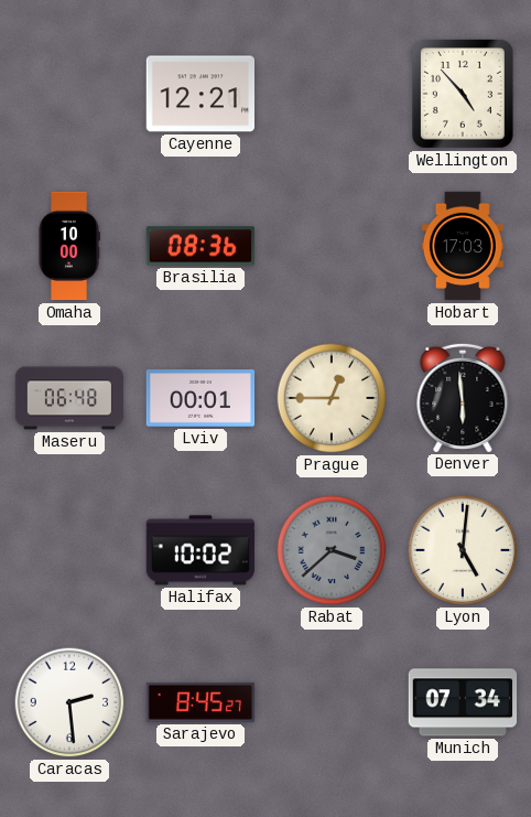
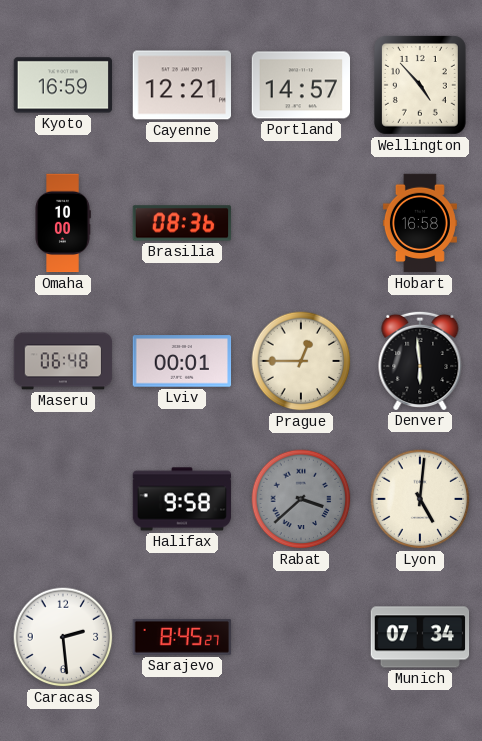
Kyoto: none -> 16:59
Portland: none -> 14:57
Hobart: 17:03 -> 16:58
Halifax: 10:02 -> 9:58
